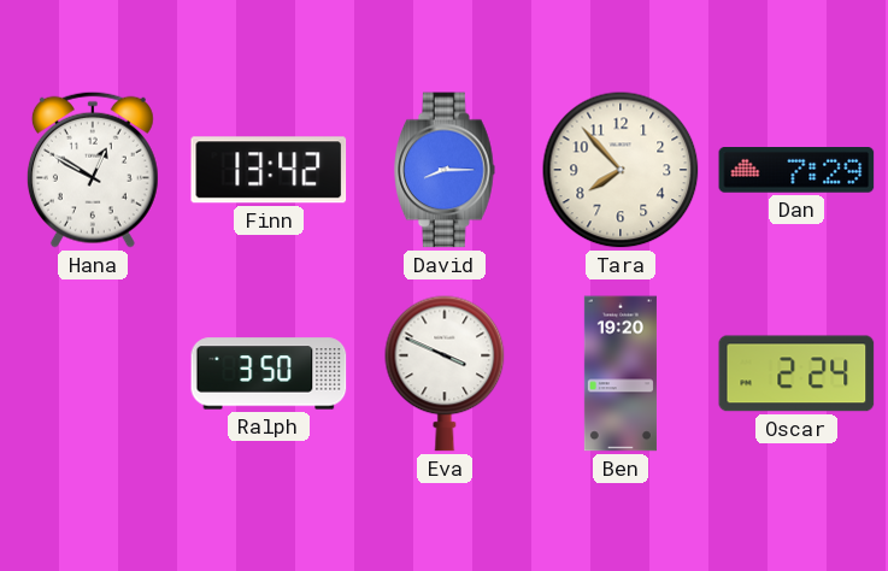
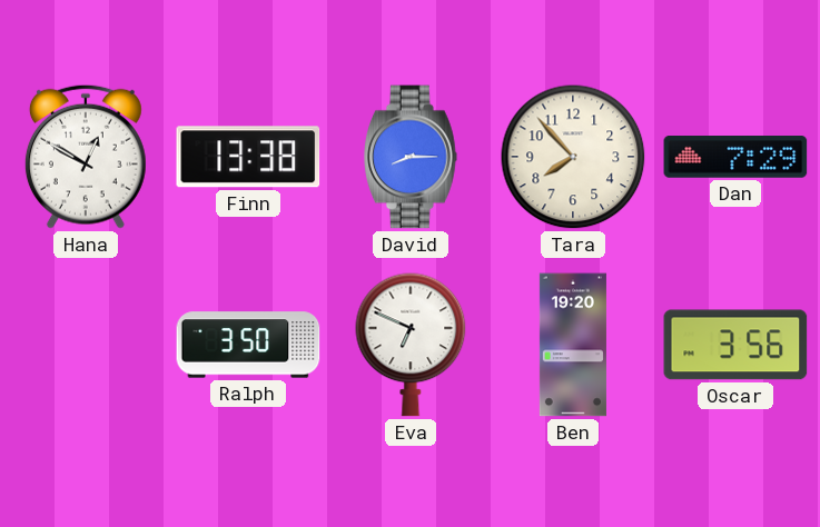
Finn: 13:42 -> 13:38
Eva: 3:49 -> 6:49
Oscar: 2:24 -> 3:56
